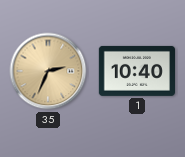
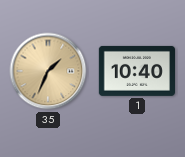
35: 2:34 -> 1:34
